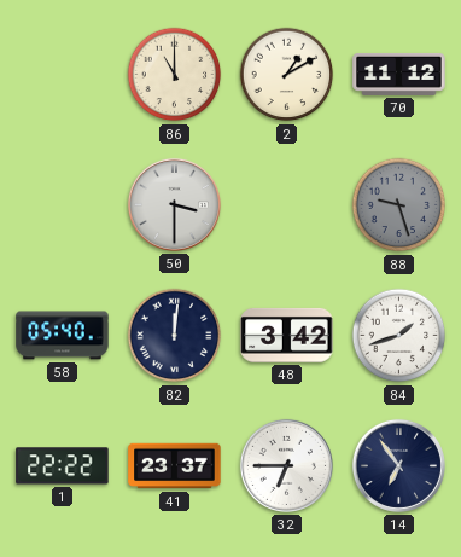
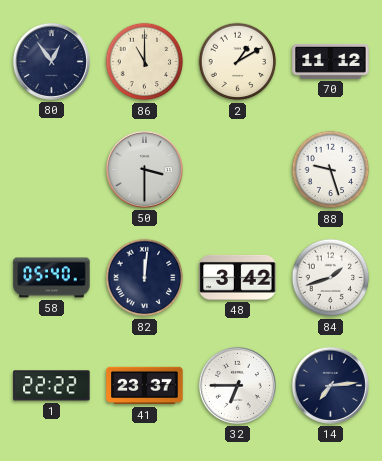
80: none -> 12:54
88 dial: grey -> white
14: 6:54 -> 7:14
